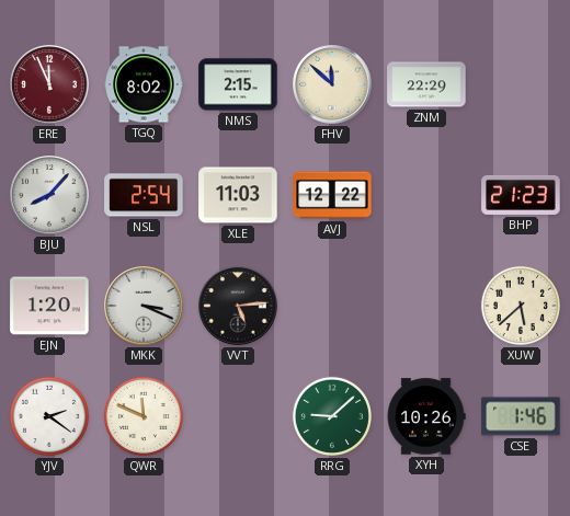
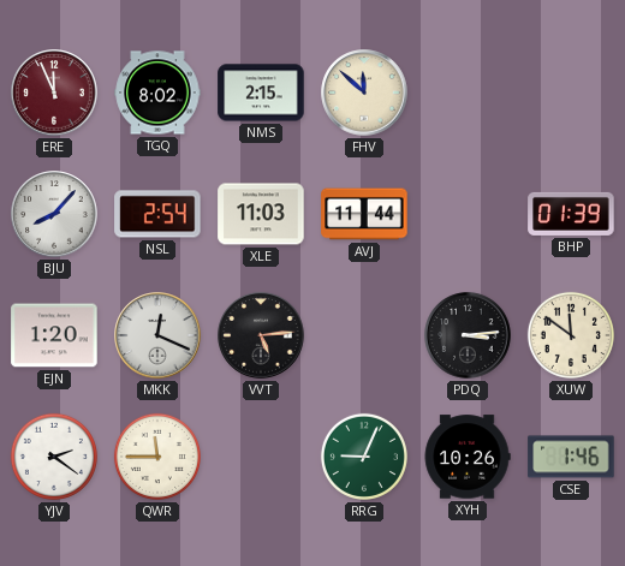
ZNM: 22:29 -> none
AVJ: 12:22 -> 11:44
BHP: 21:23 -> 01:39
MKK: 3:19 -> 12:19
PDQ: none -> 3:14
XUW: 5:38 -> 11:51
QWR: 11:49 -> 11:45
RRG: 9:08 -> 9:04
